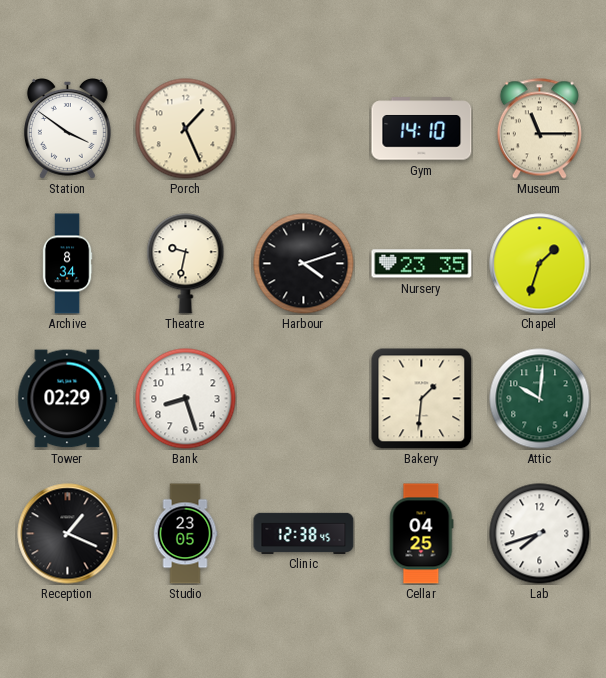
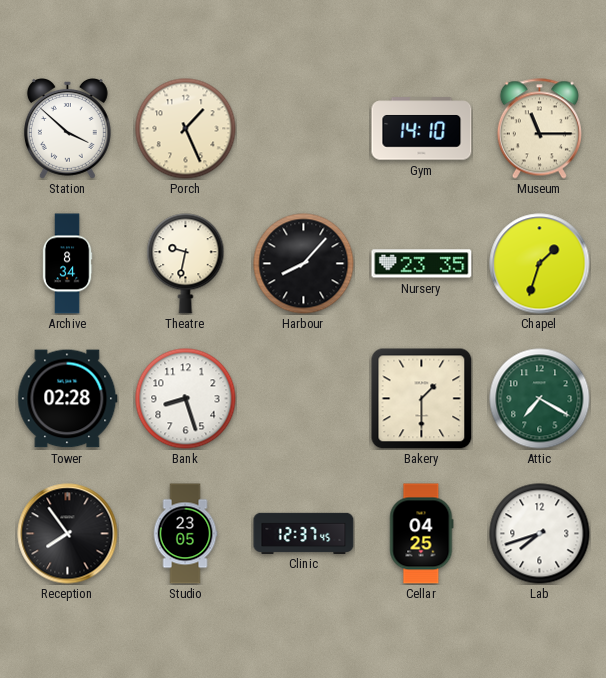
Station: 3:51 -> 3:52
Harbour: 4:12 -> 8:07
Tower: 02:29 -> 02:28
Bakery: 1:31 -> 1:30
Attic: 10:01 -> 7:20
Reception: 1:19 -> 7:54
Clinic: 12:38 -> 12:37
